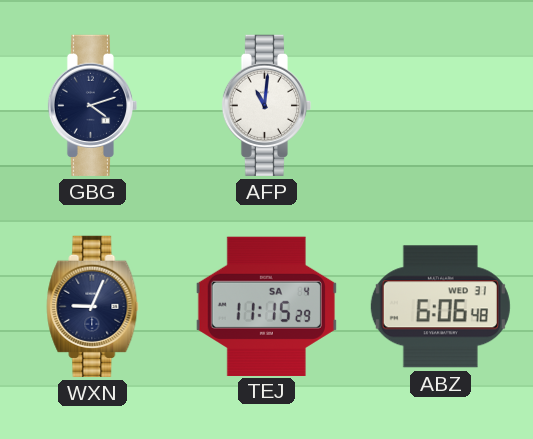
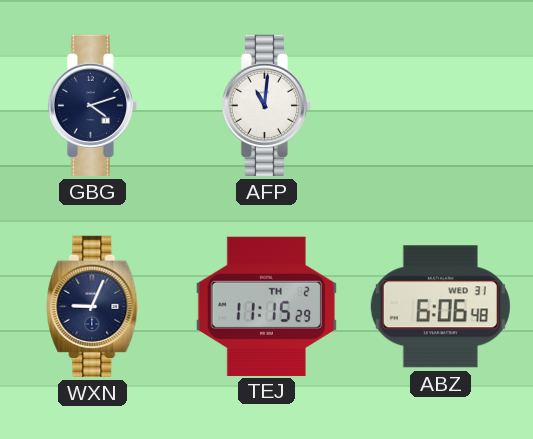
TEJ date: SA 4 -> TH 2
